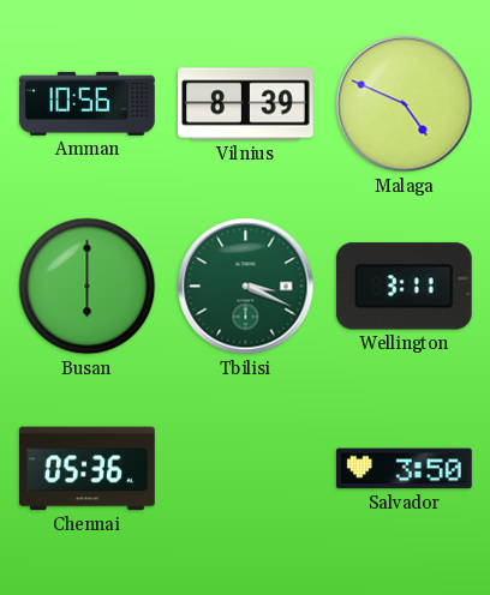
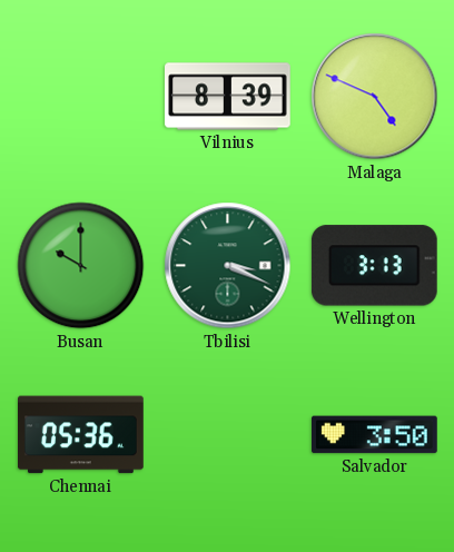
Amman: 10:56 -> none
Busan: 6:00 -> 10:00
Wellington: 3:11 -> 3:13
